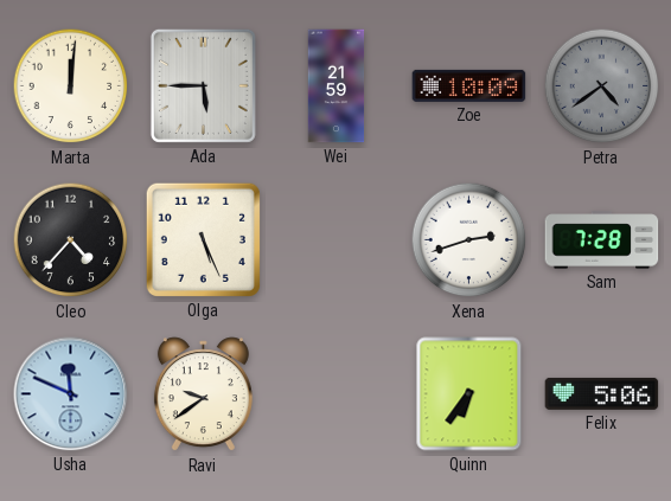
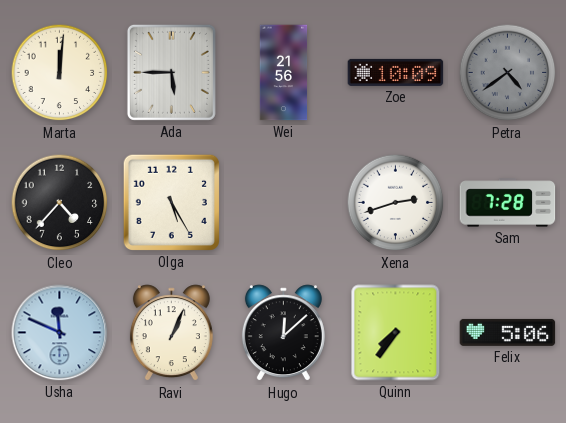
Wei: 21:59 -> 21:56
Olga: 5:26 -> 5:25
Ravi: 9:39 -> 1:04
Hugo: none -> 12:08
Quinn: 6:36 -> 7:36
